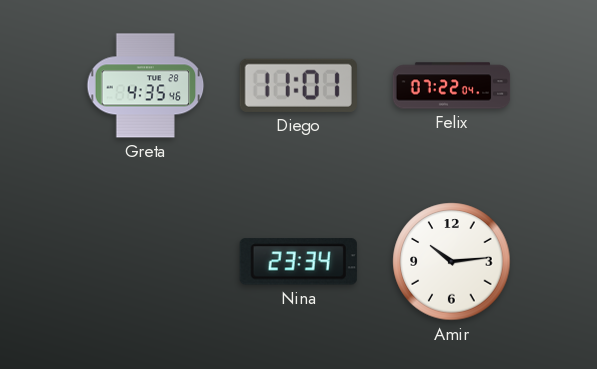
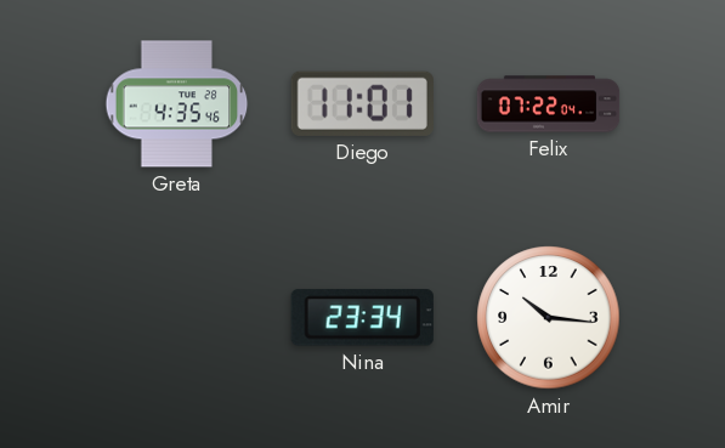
Amir: 10:14 -> 10:16
